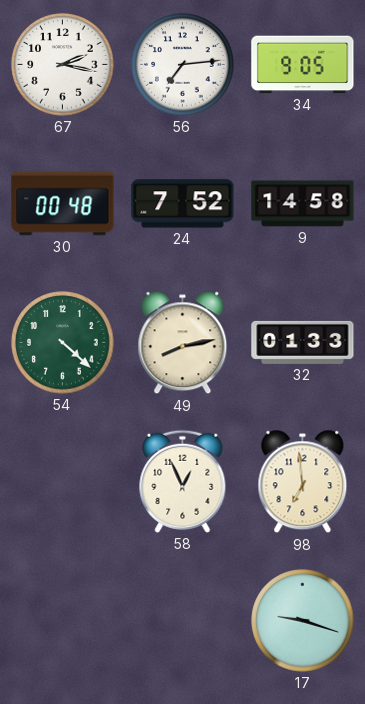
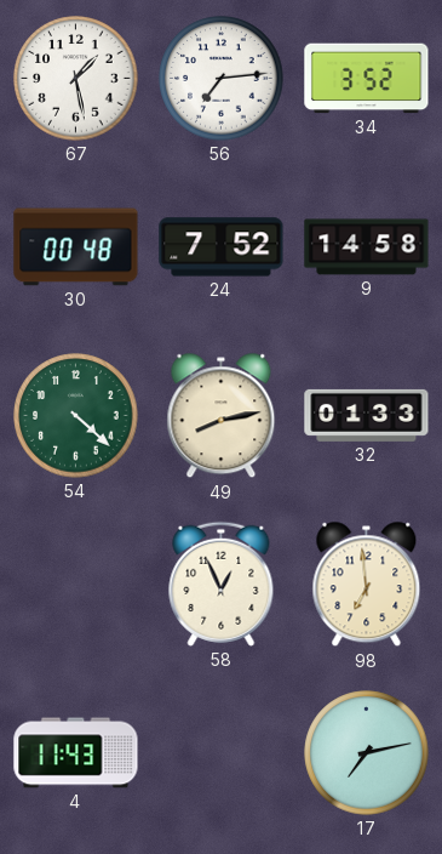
67: 2:17 -> 1:28
34: 9:05 -> 3:52
4: none -> 11:43
17: 9:18 -> 7:13
